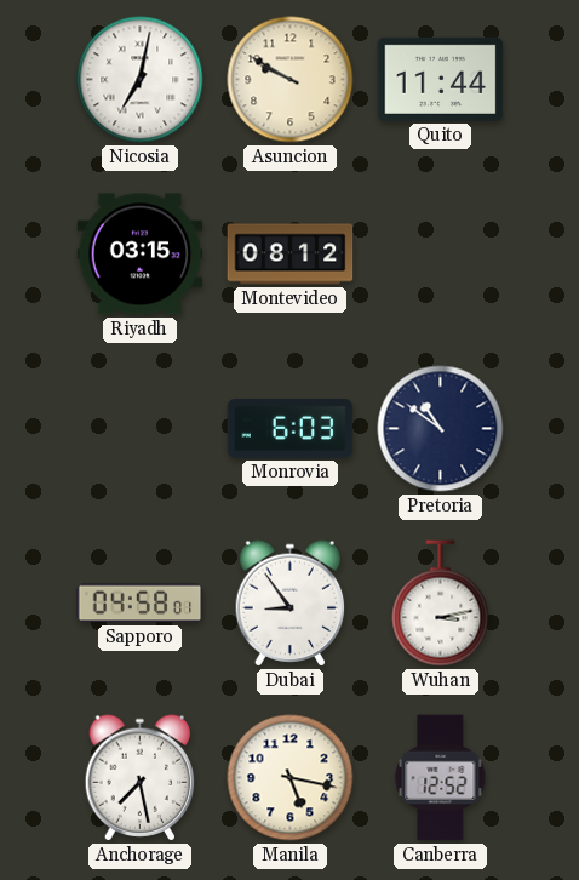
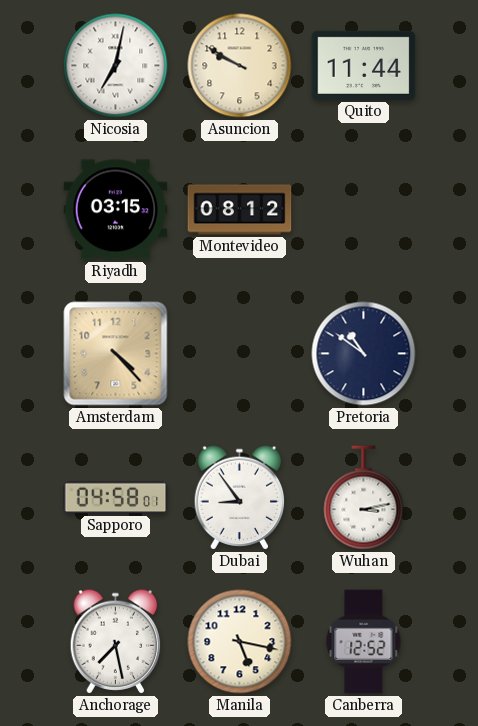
Amsterdam: none -> 4:23
Monrovia: 6:03 -> none
